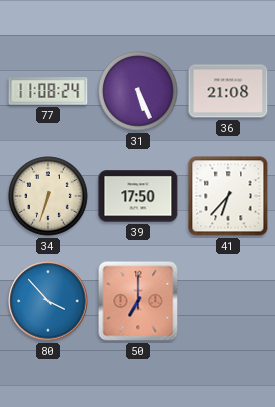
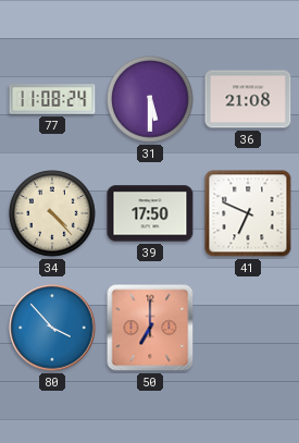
31: 5:26 -> 5:30
34: 6:33 -> 4:23
41: 6:37 -> 6:49
